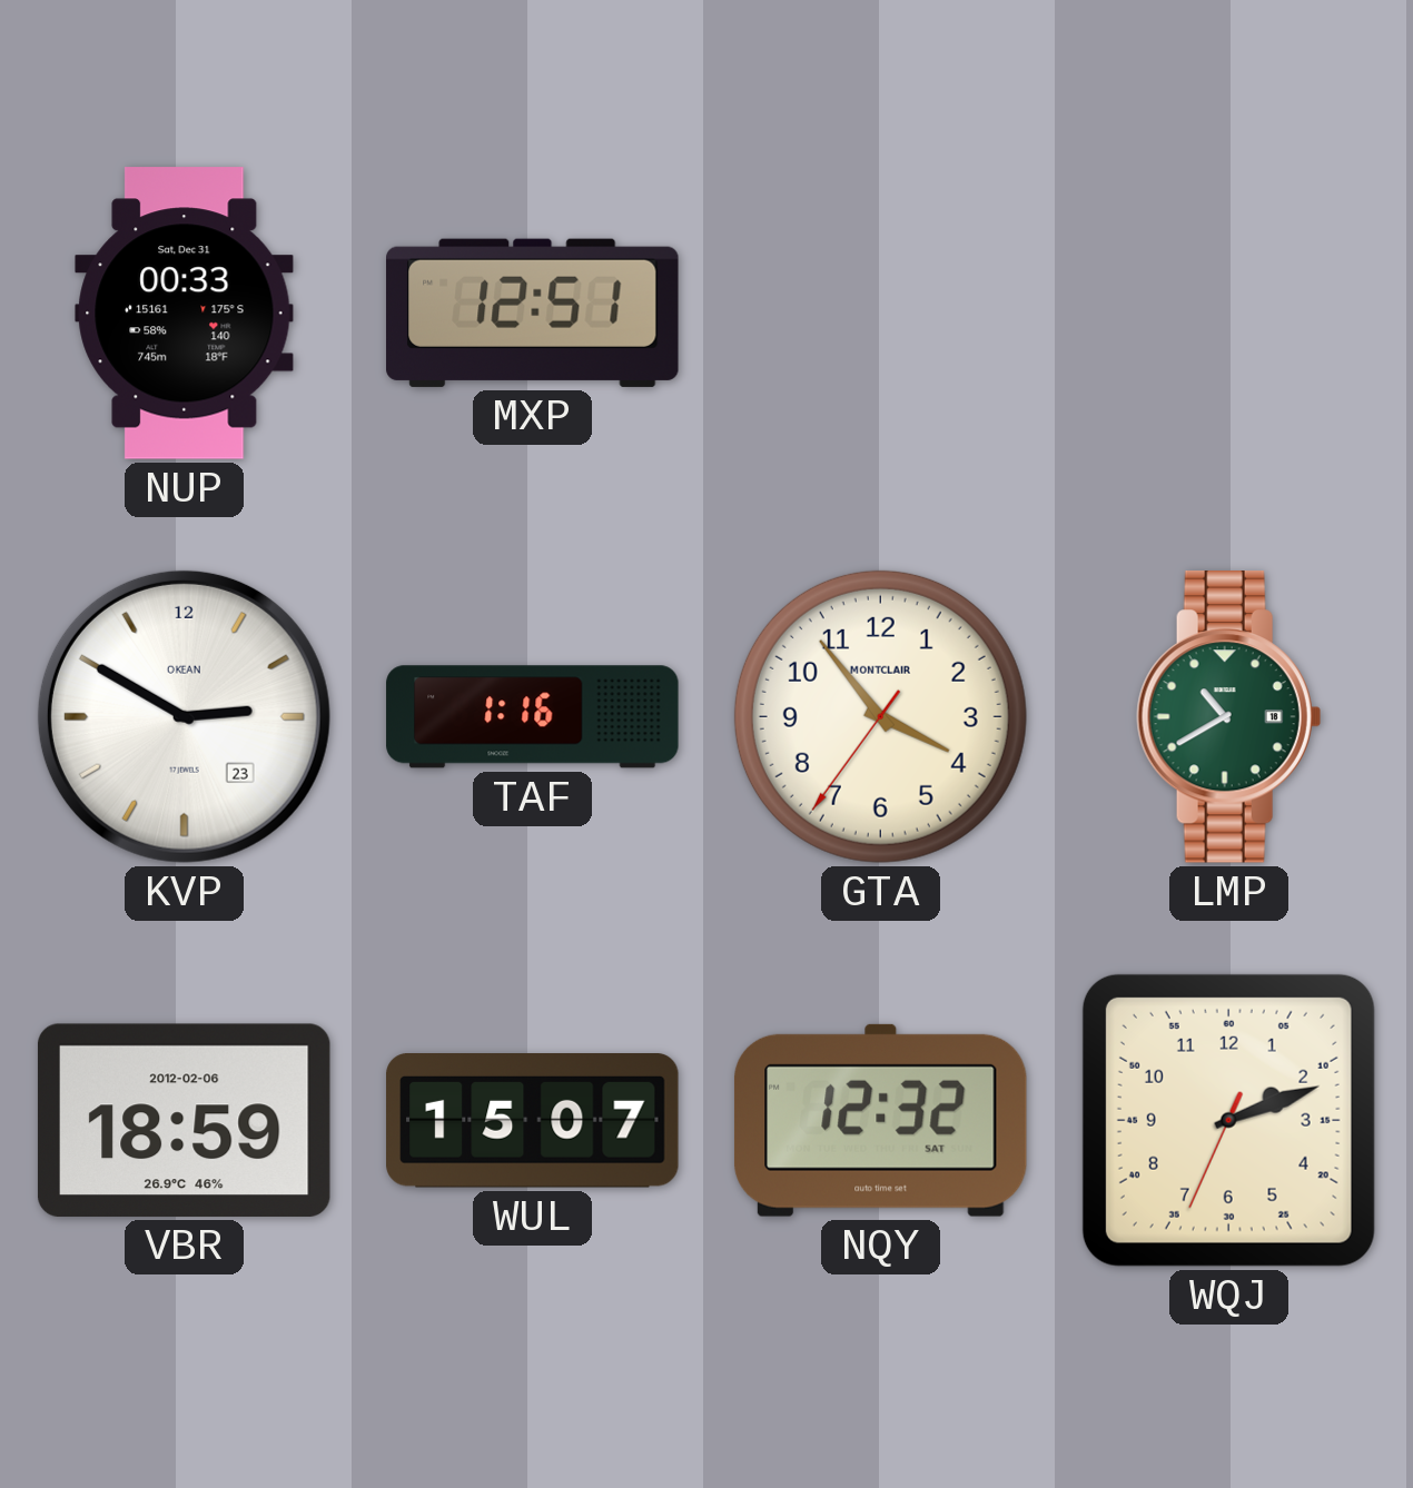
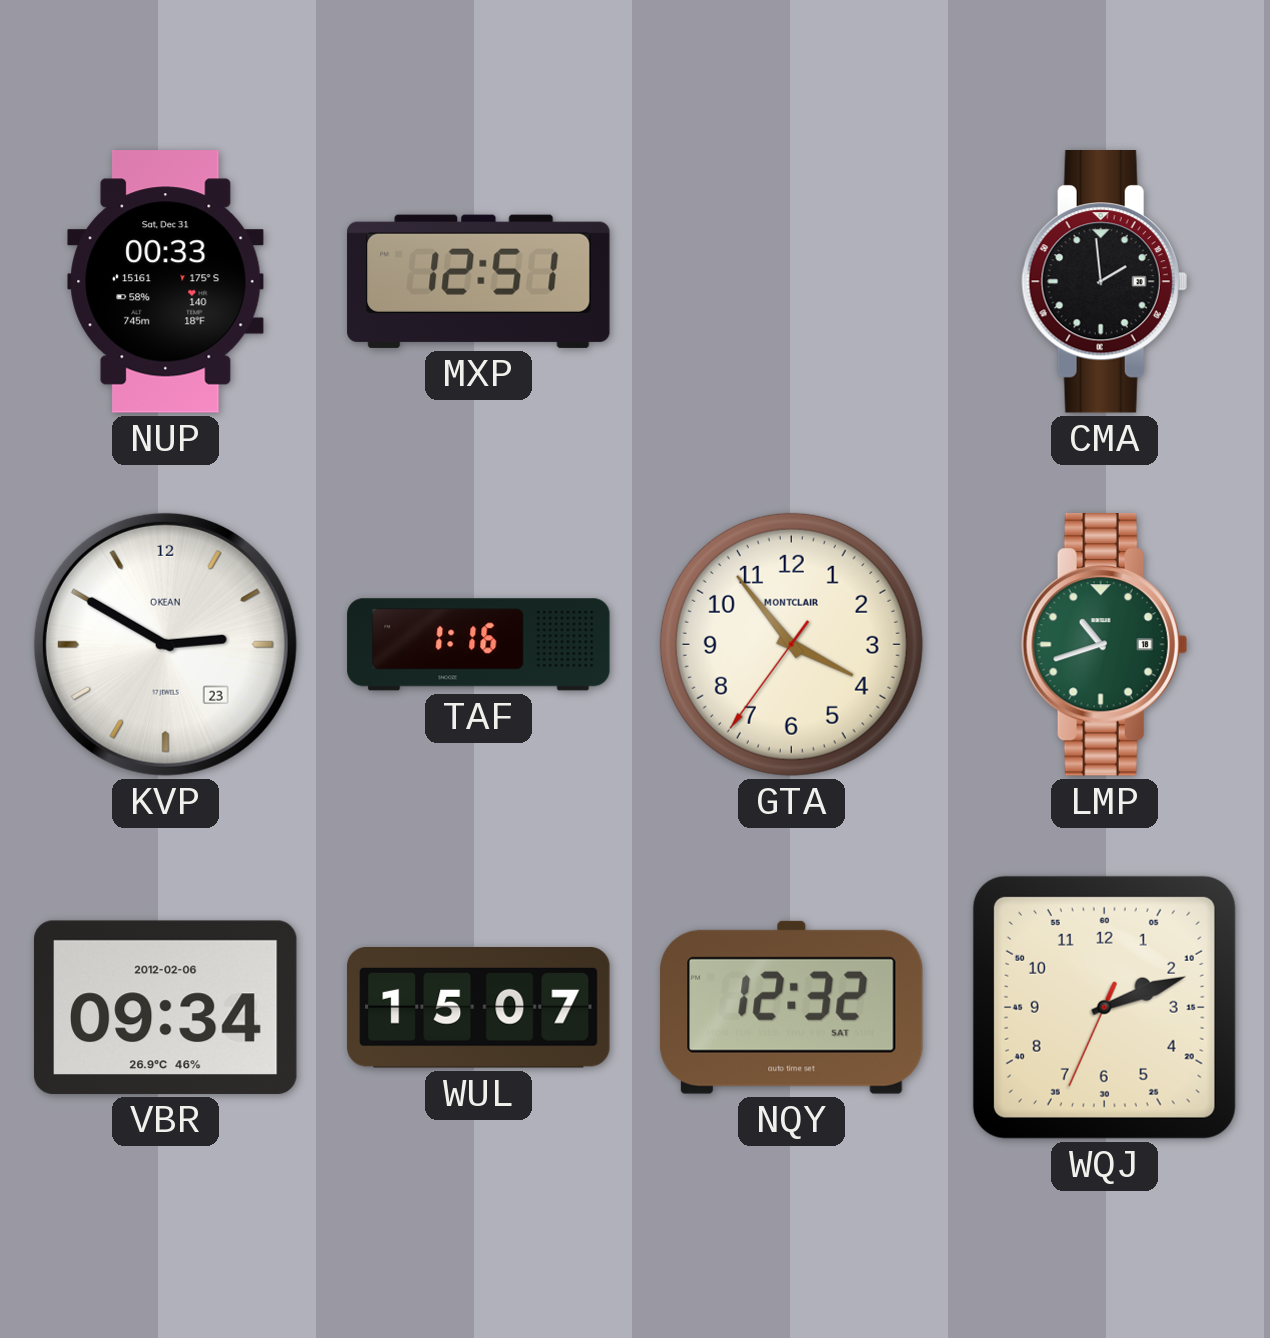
CMA: none -> 1:59
LMP: 10:40 -> 10:42
VBR: 18:59 -> 09:34
